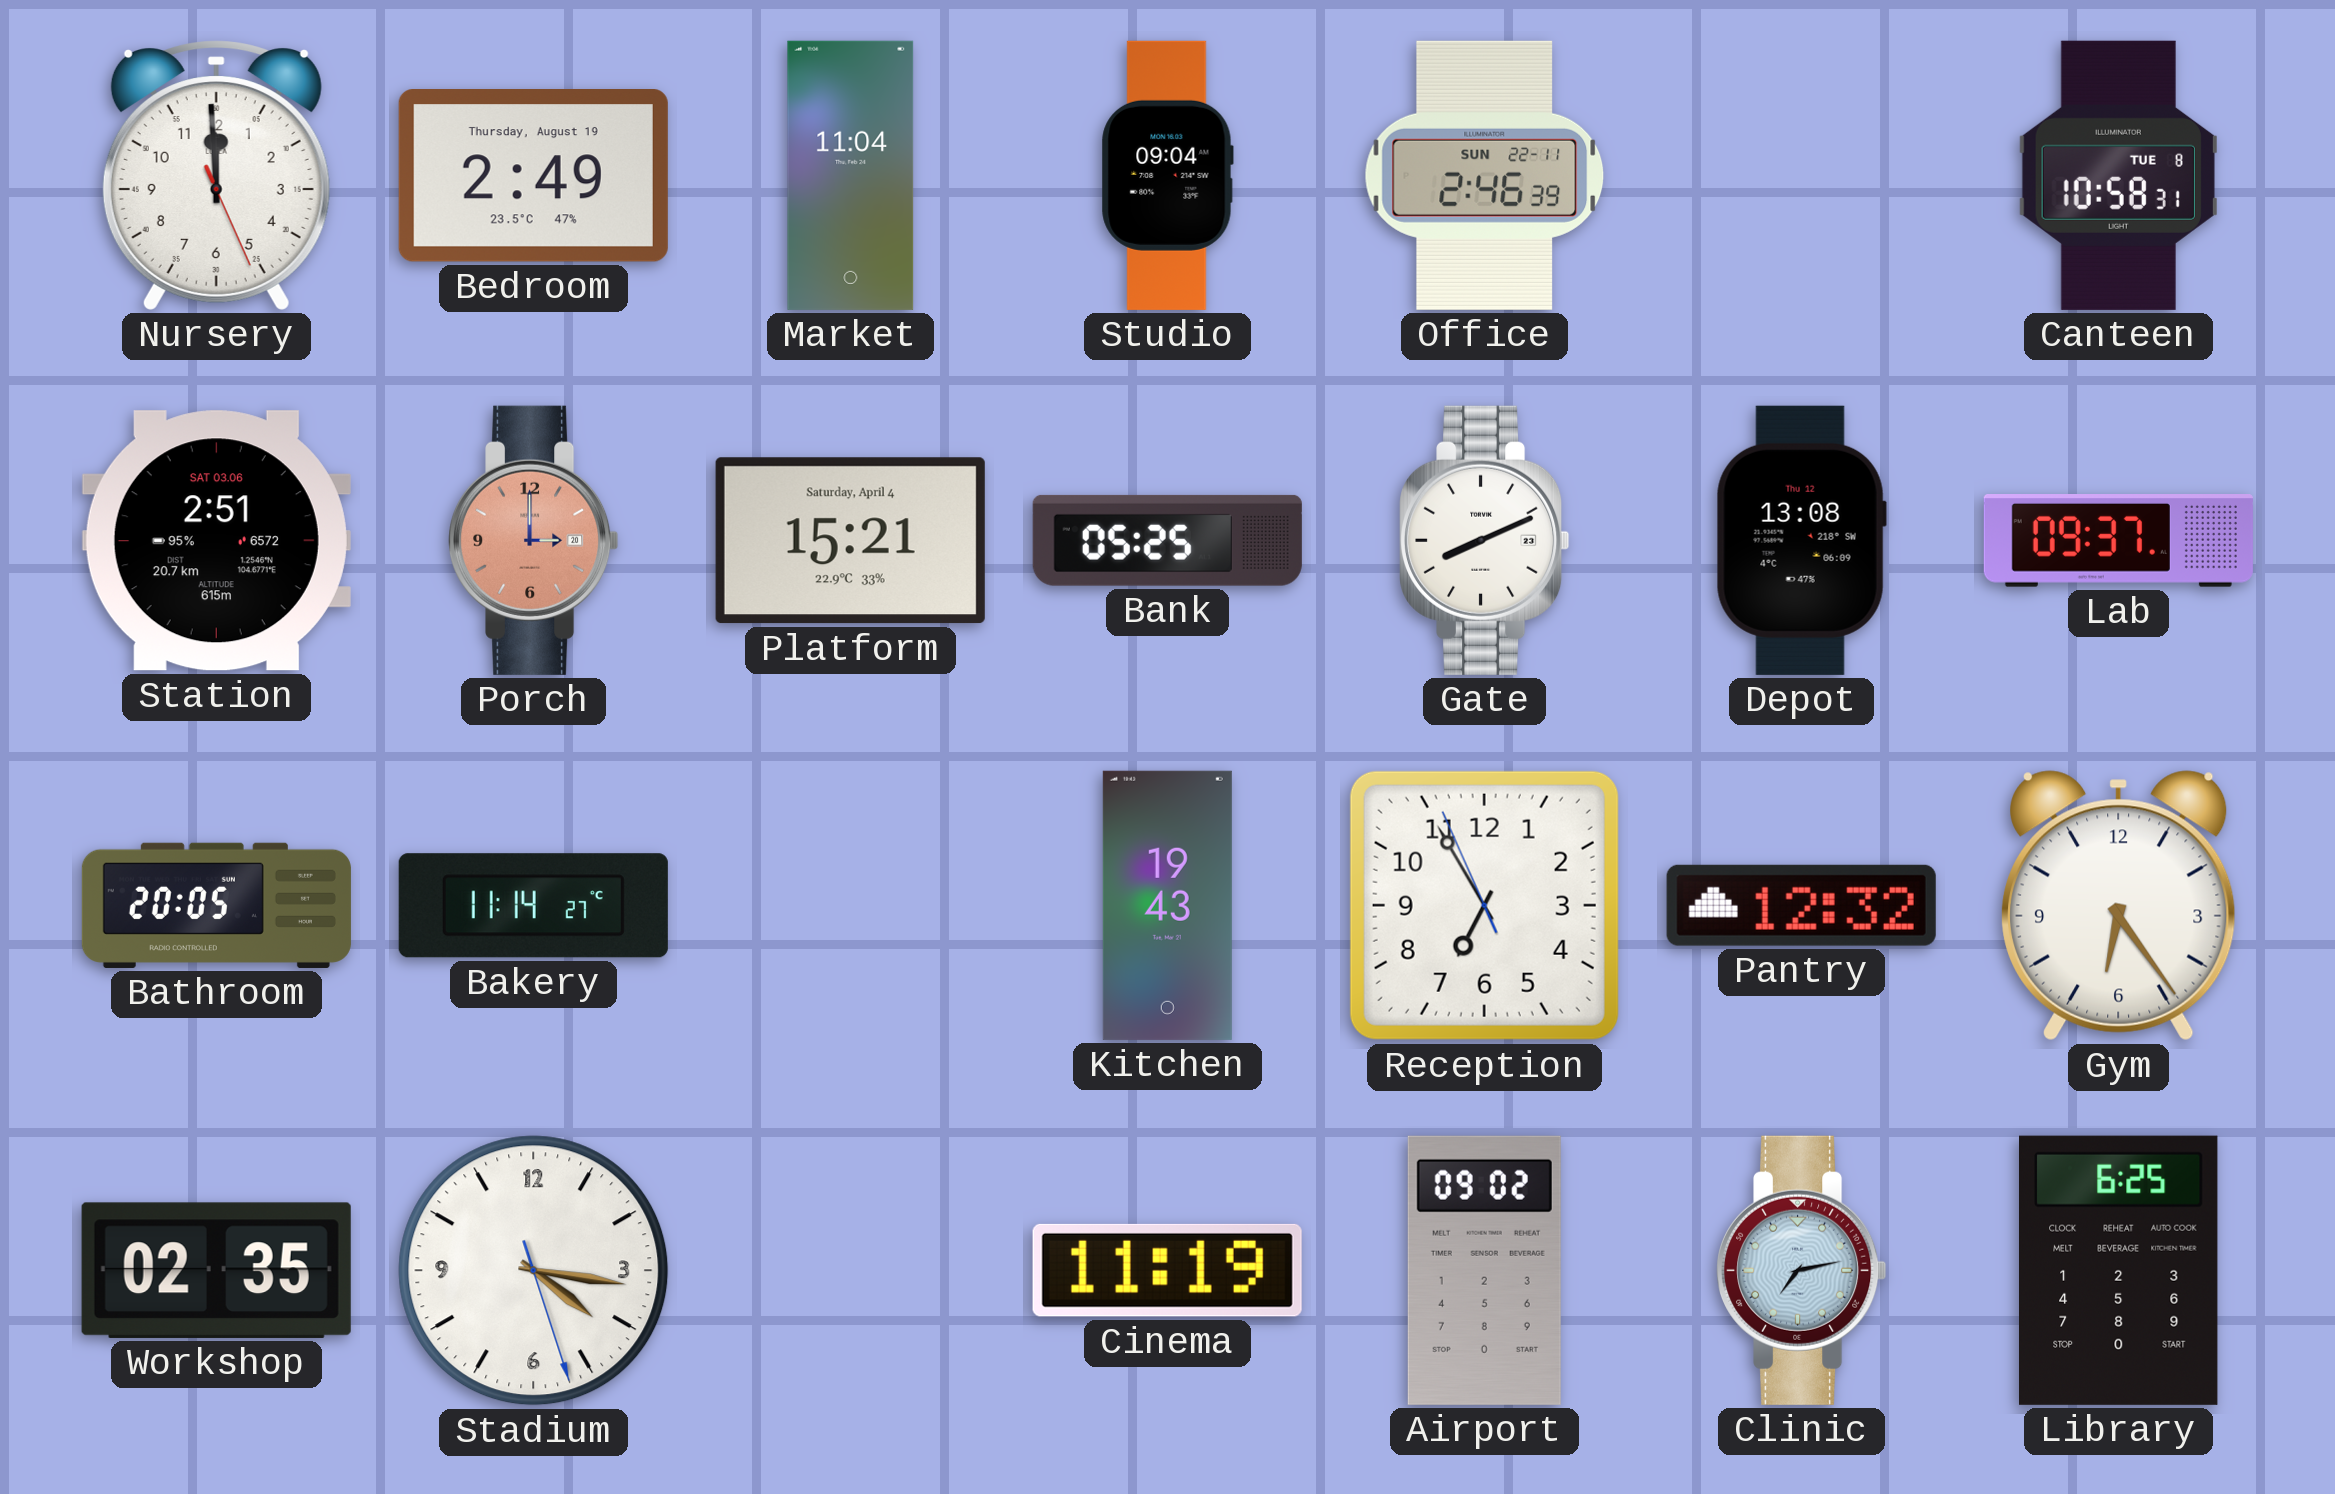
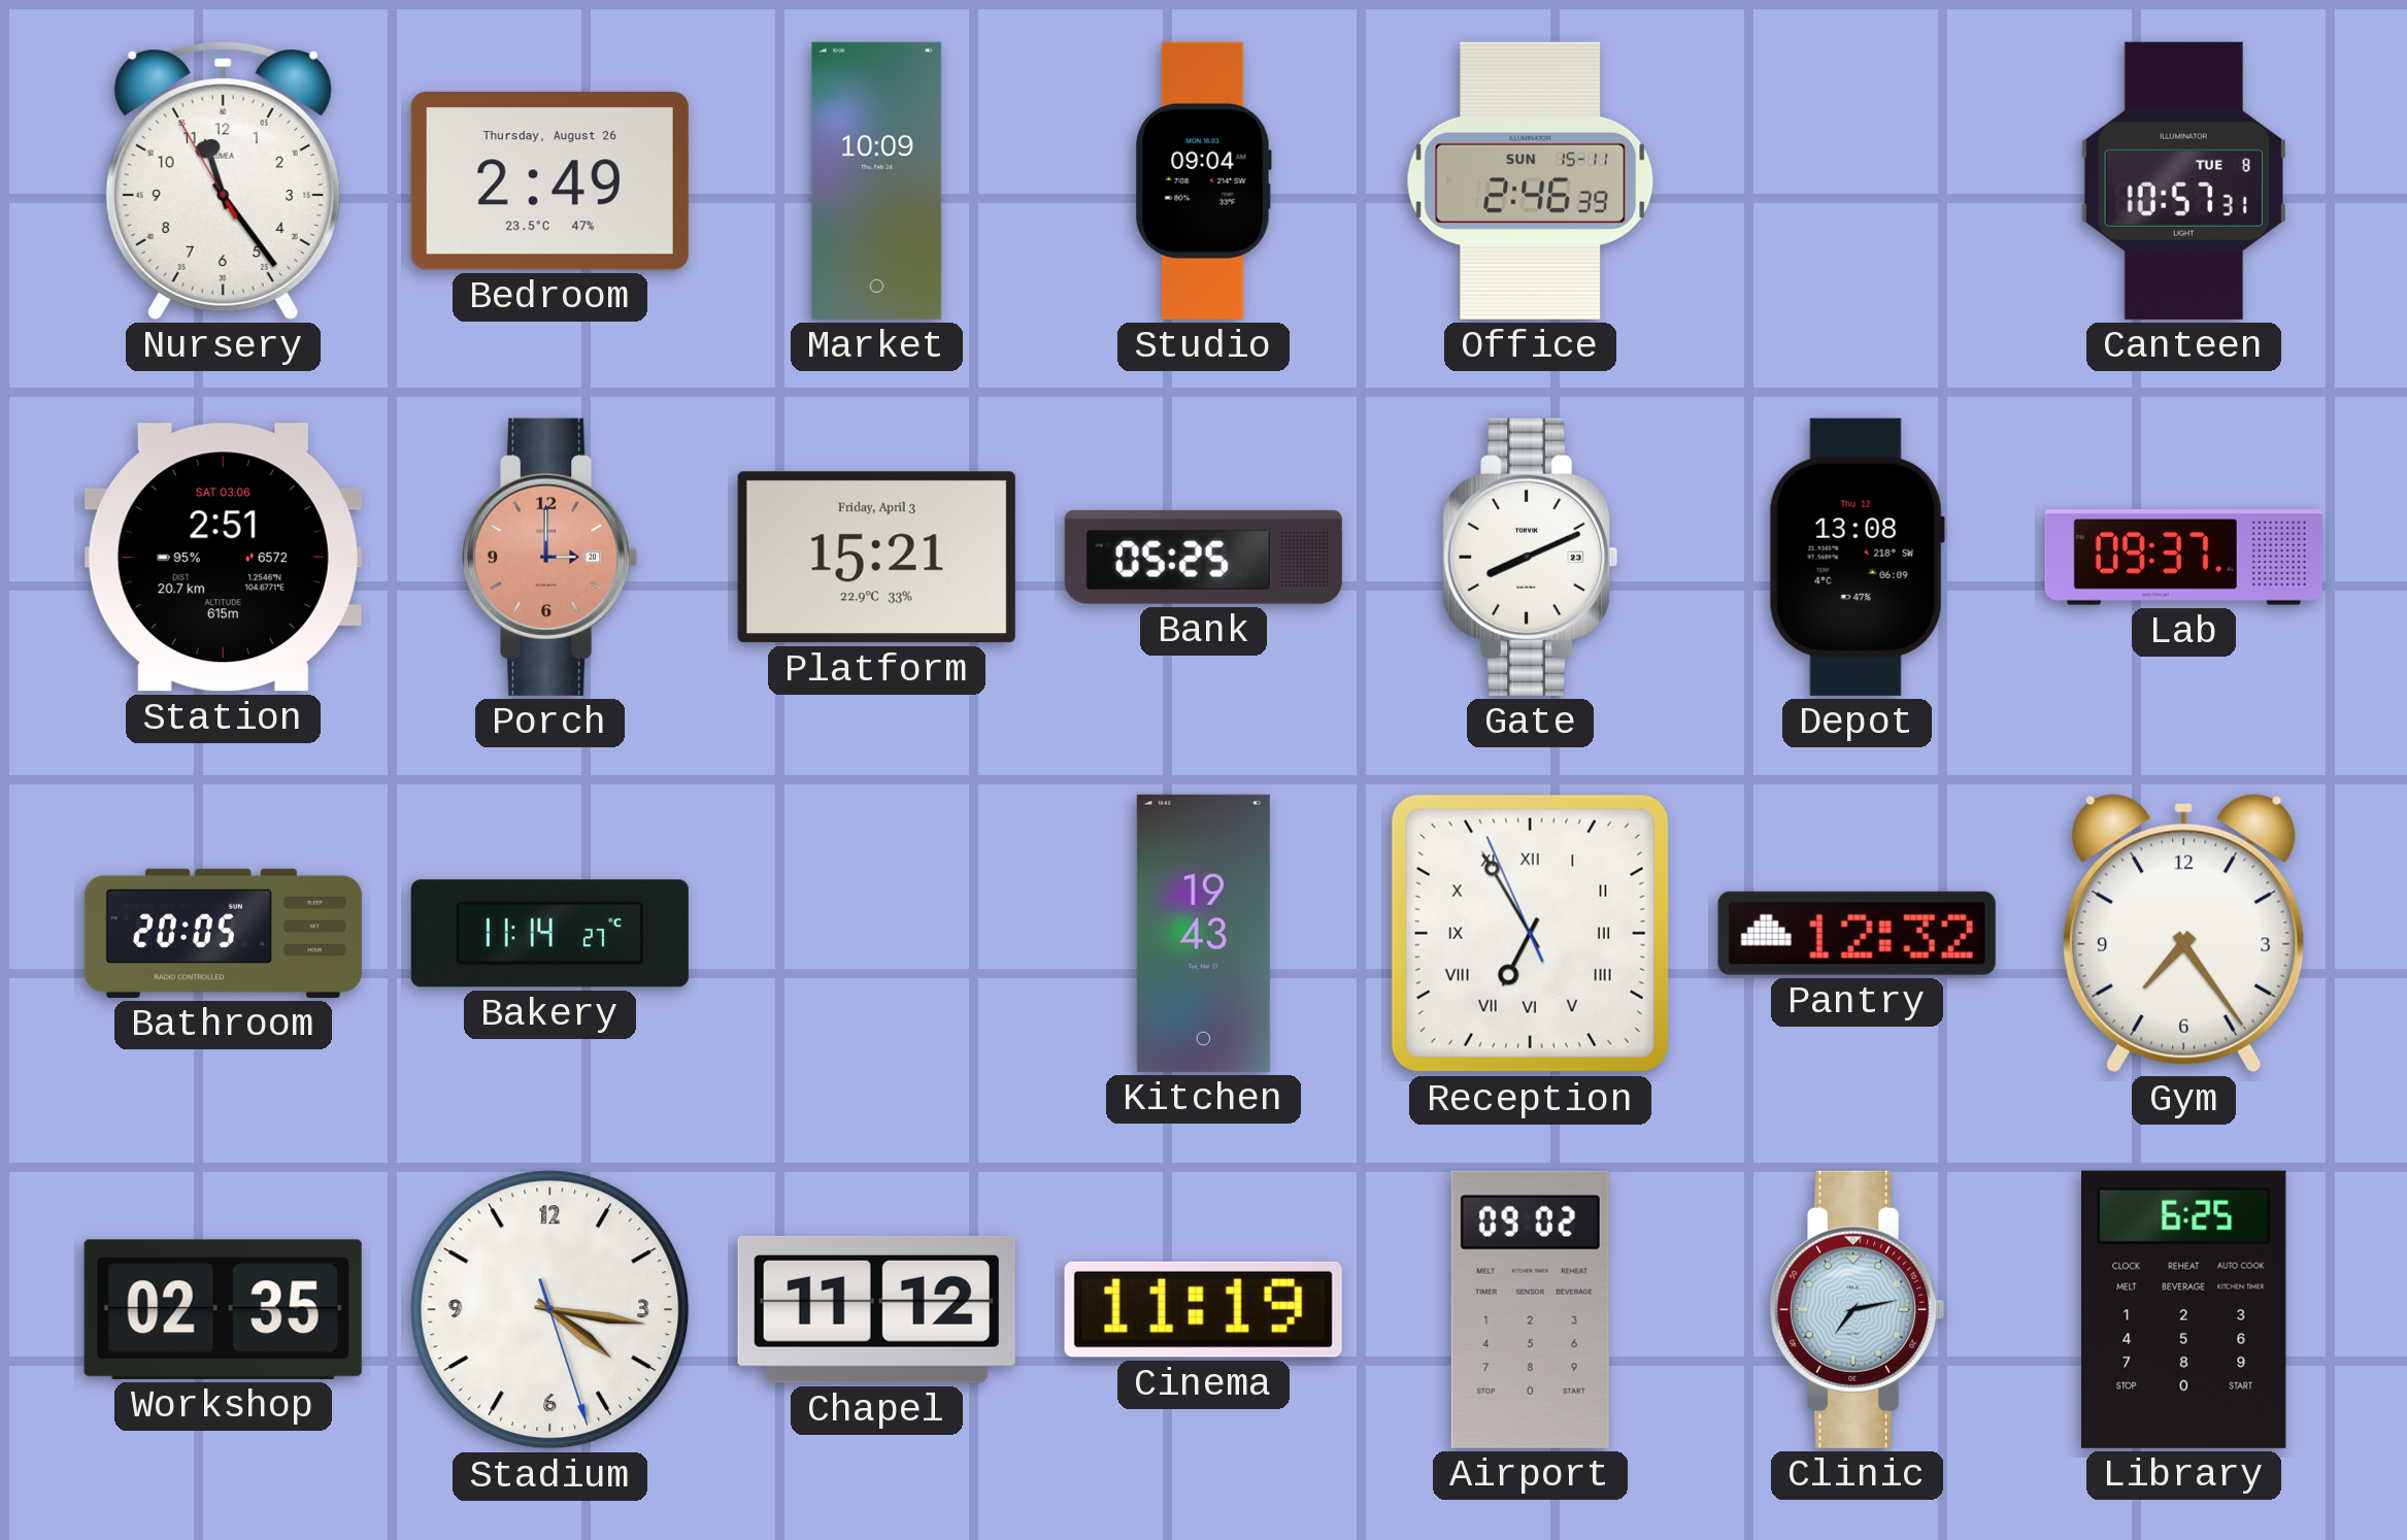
Nursery: 11:59 -> 11:23
Bedroom date: Thursday, August 19 -> Thursday, August 26
Market: 11:04 -> 10:09
Office date: SUN 22-11 -> SUN 15-11
Canteen: 10:58 -> 10:57
Platform date: Saturday, April 4 -> Friday, April 3
Reception numerals: Arabic -> Roman
Gym: 6:24 -> 7:24
Chapel: none -> 11:12
